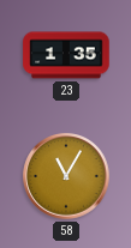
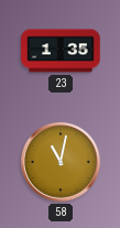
58: 11:05 -> 11:02
